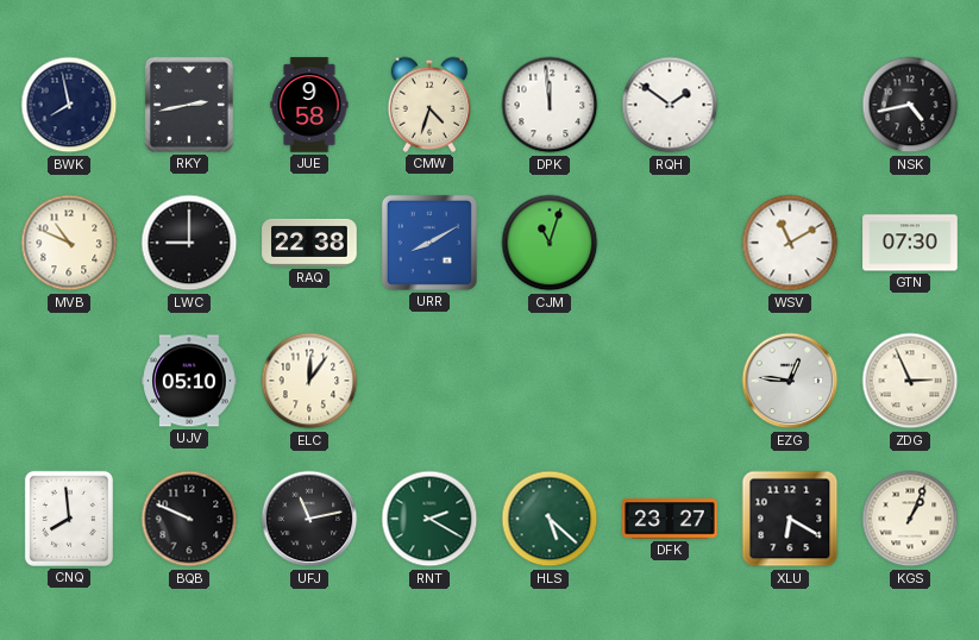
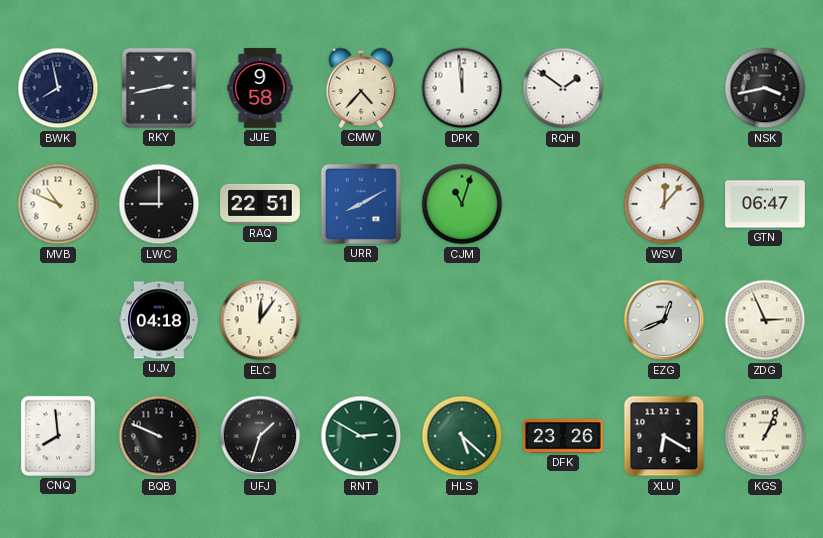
CMW: 4:33 -> 4:37
NSK: 4:43 -> 3:43
RAQ: 22:38 -> 22:51
WSV: 11:10 -> 12:07
GTN: 07:30 -> 06:47
UJV: 05:10 -> 04:18
EZG: 12:46 -> 12:41
UFJ: 11:13 -> 1:33
RNT: 2:20 -> 2:50
DFK: 23:27 -> 23:26
